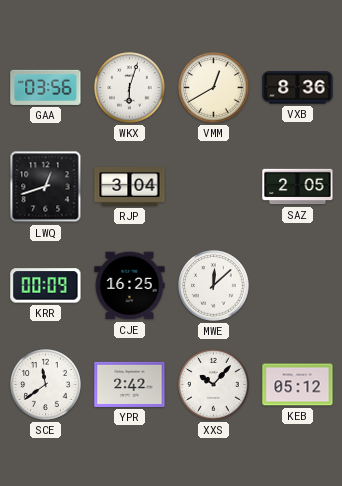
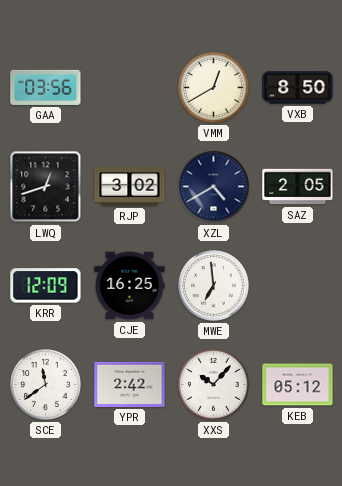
WKX: 6:03 -> none
VXB: 8:36 -> 8:50
RJP: 3:04 -> 3:02
XZL: none -> 4:40
KRR: 00:09 -> 12:09
MWE: 12:08 -> 6:59
